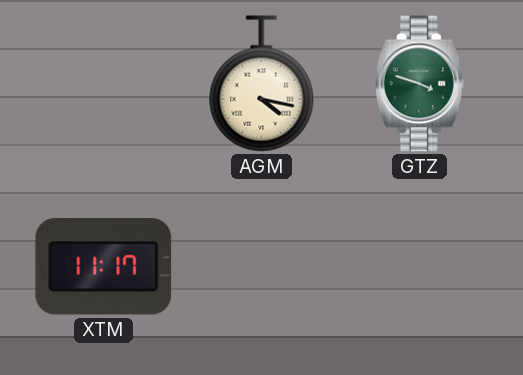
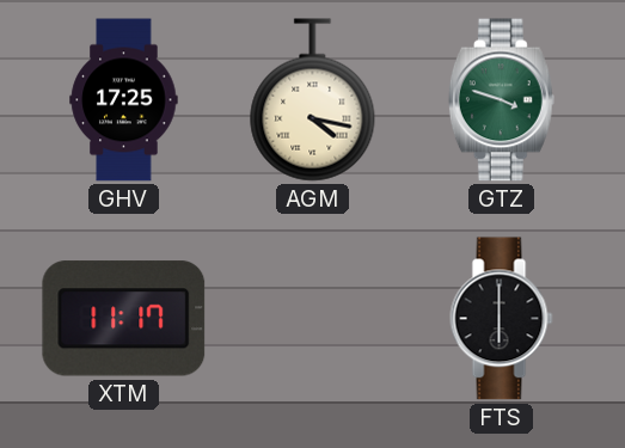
GHV: none -> 17:25
FTS: none -> 6:00
